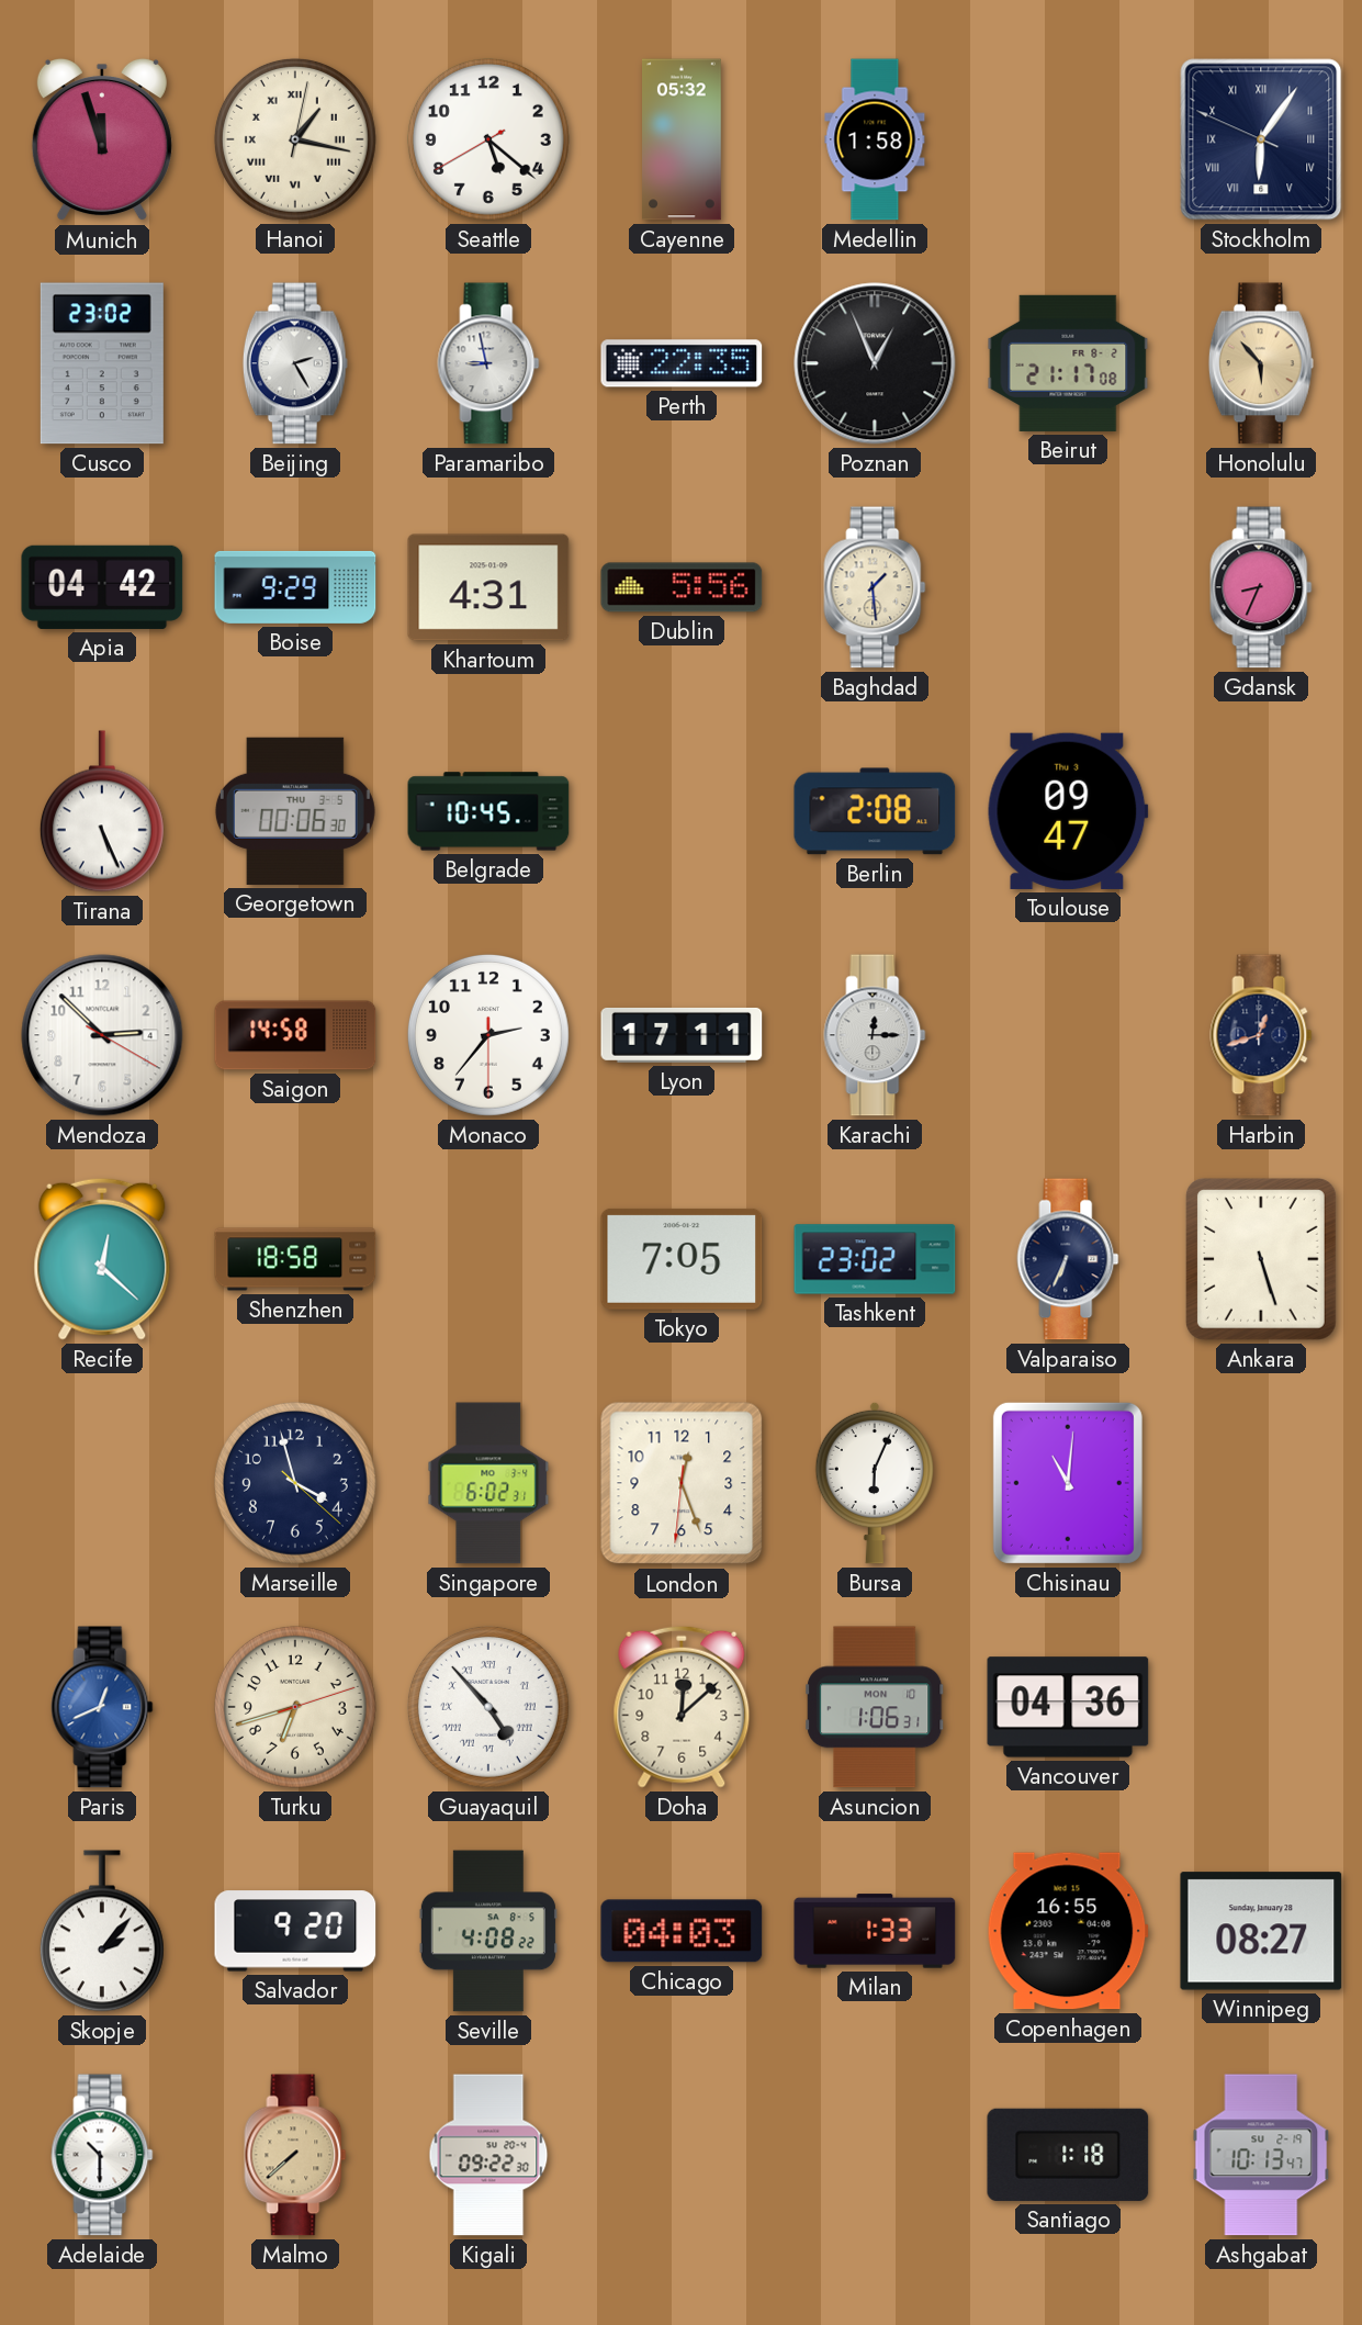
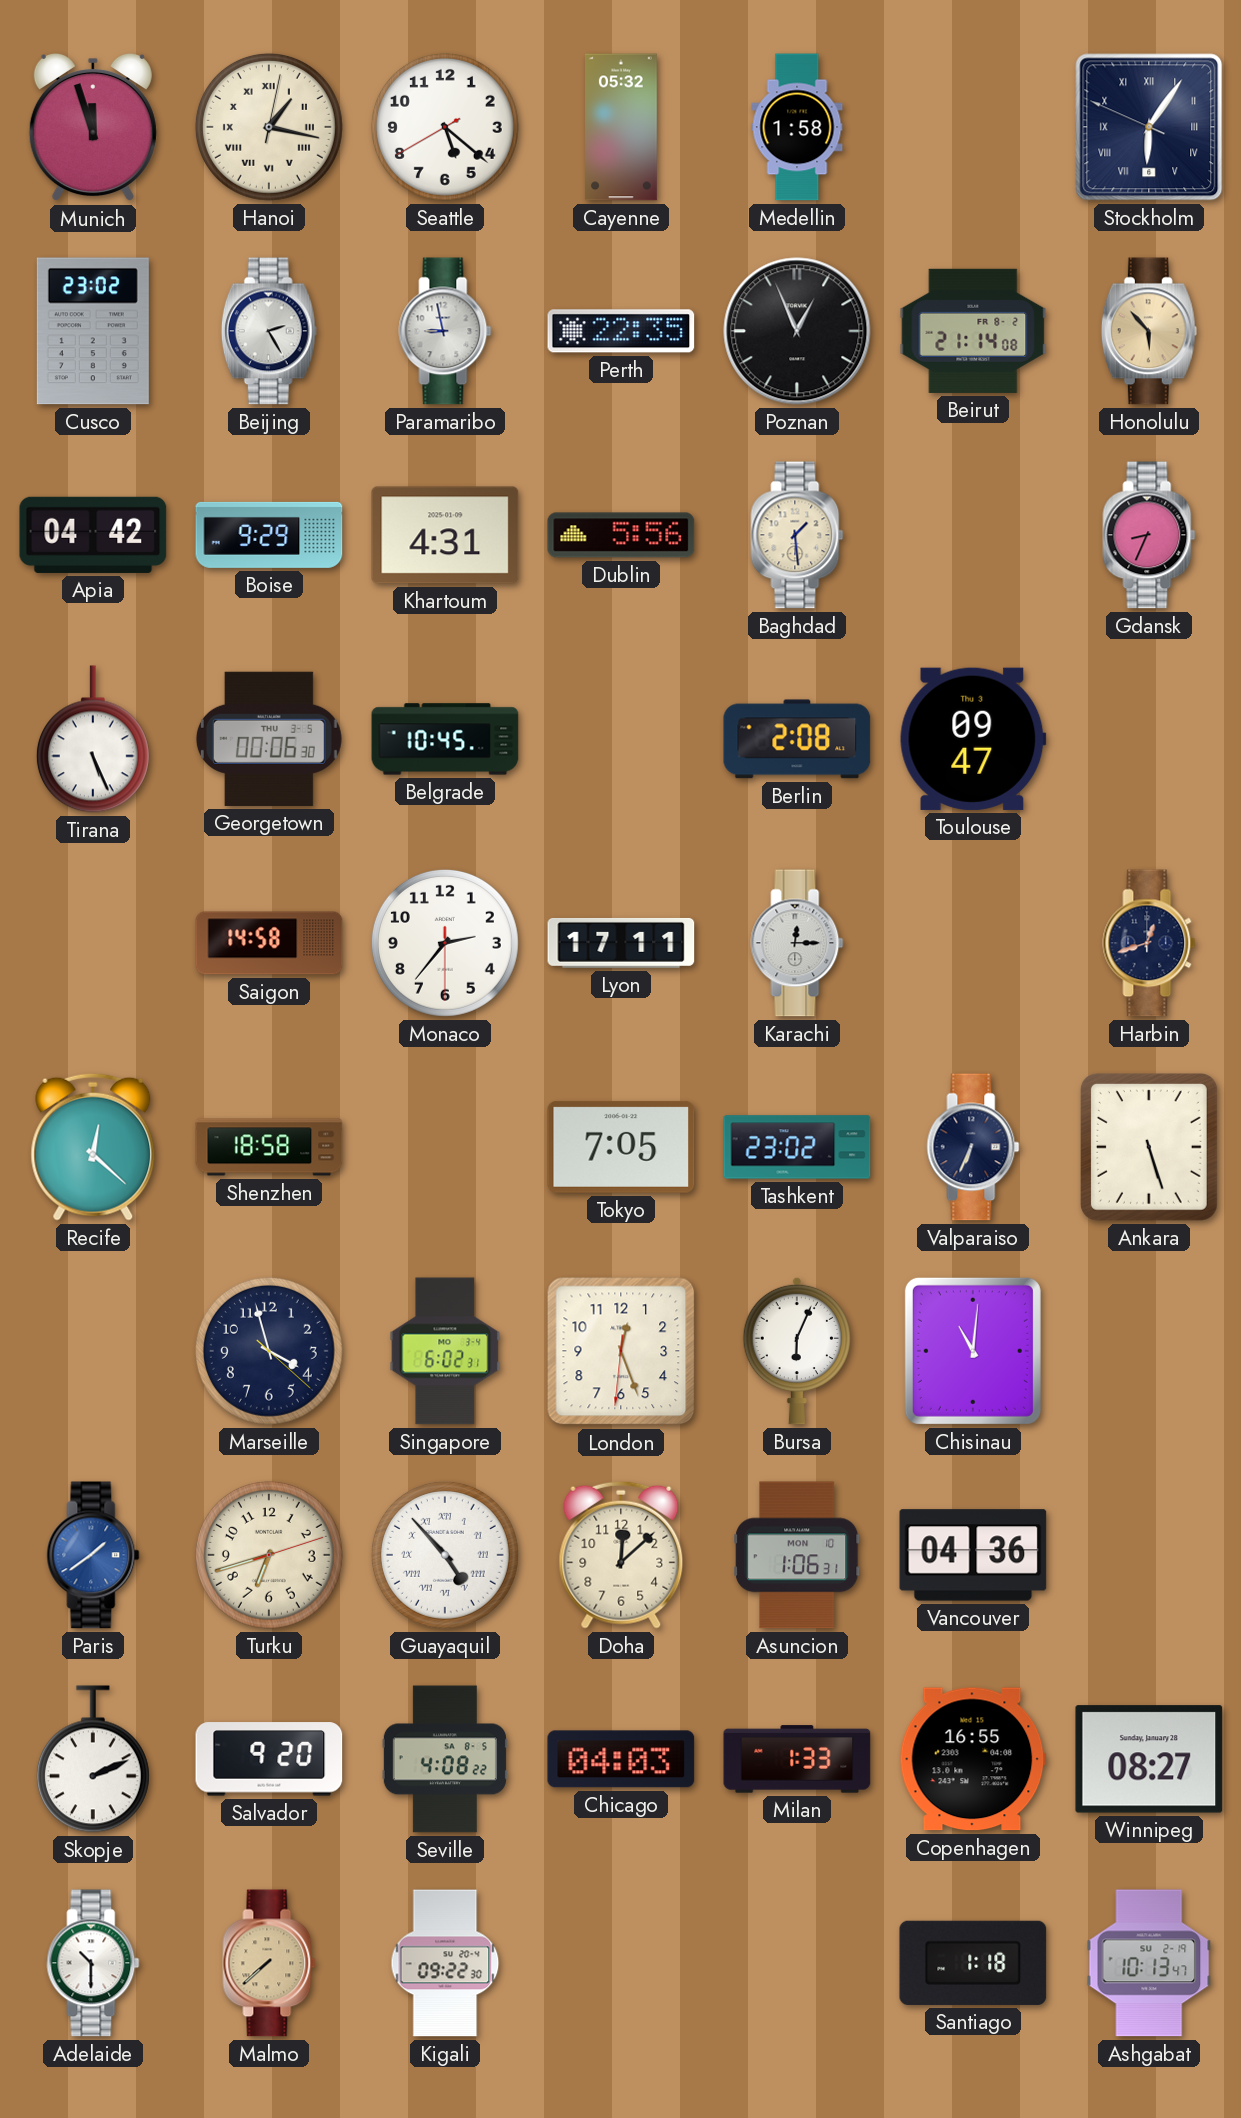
Beirut: 21:17 -> 21:14
Mendoza: 2:52 -> none
Paris: 12:41 -> 1:39
Skopje: 2:07 -> 2:11
